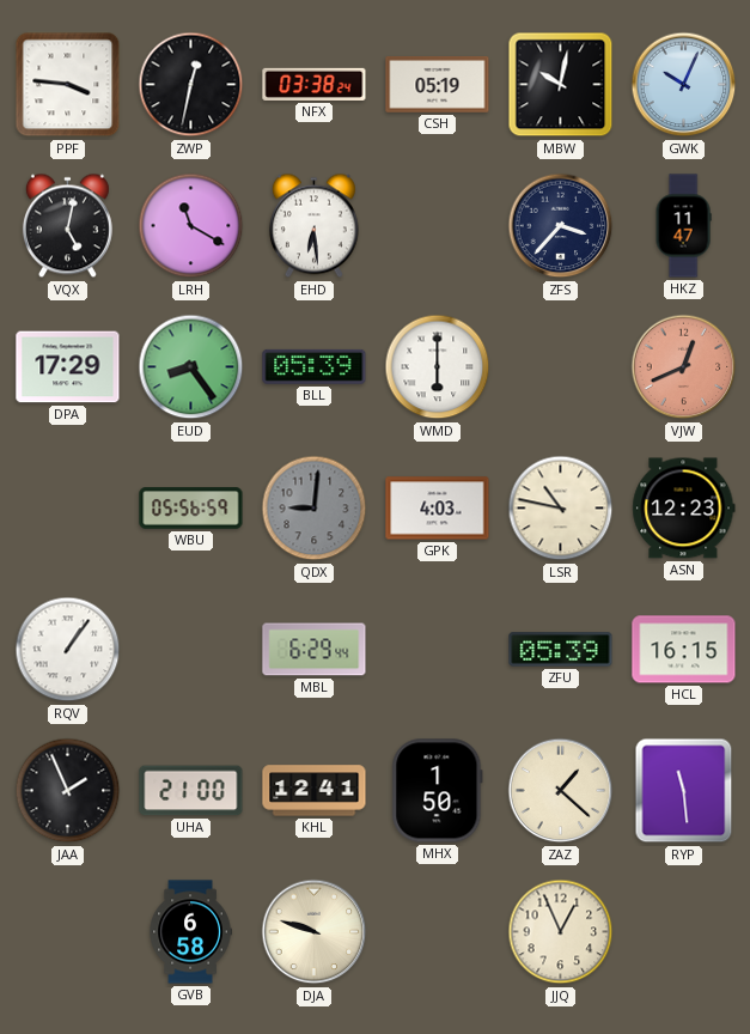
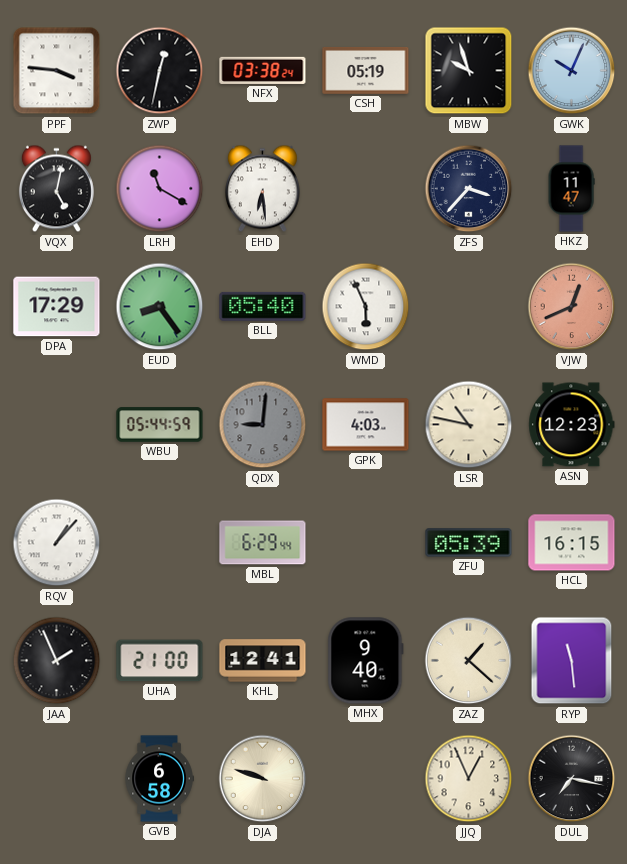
MBW: 10:02 -> 9:57
BLL: 05:39 -> 05:40
WMD: 6:00 -> 5:56
WBU: 05:56 -> 05:44
RQV: 1:06 -> 1:07
MHX: 1:50 -> 9:40
DUL: none -> 7:17
